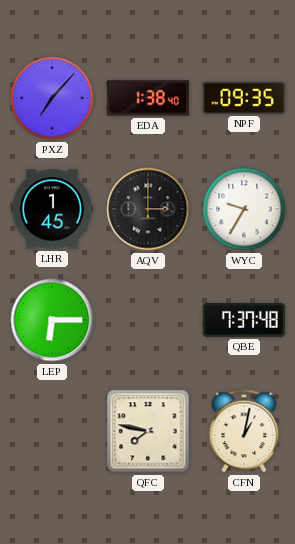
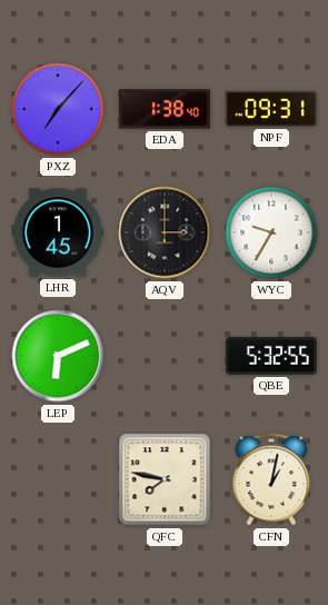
NPF: 09:35 -> 09:31
LEP: 6:15 -> 6:11
QBE: 7:37 -> 5:32
